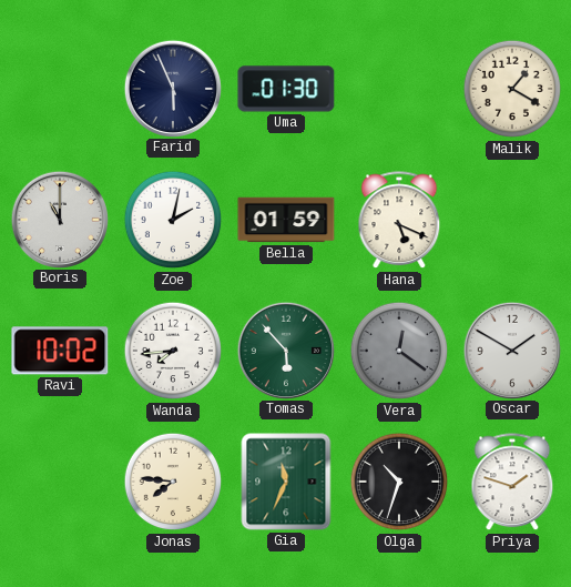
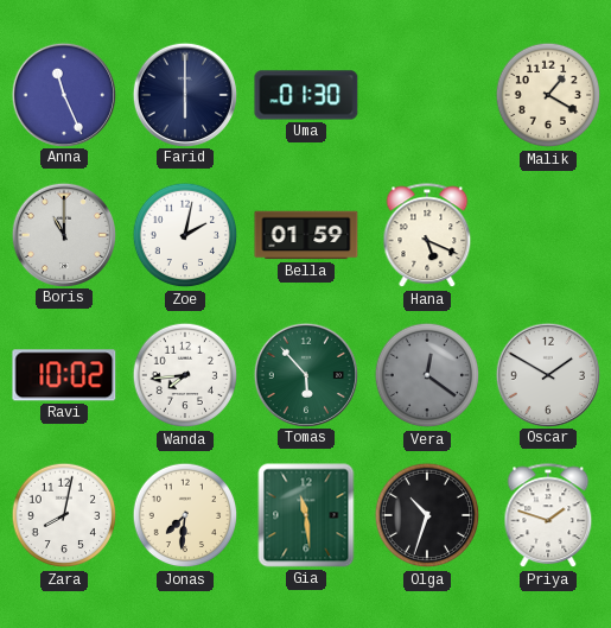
Anna: none -> 11:26
Farid: 5:56 -> 6:00
Zara: none -> 8:02
Jonas: 7:46 -> 7:31
Gia: 11:34 -> 11:29
